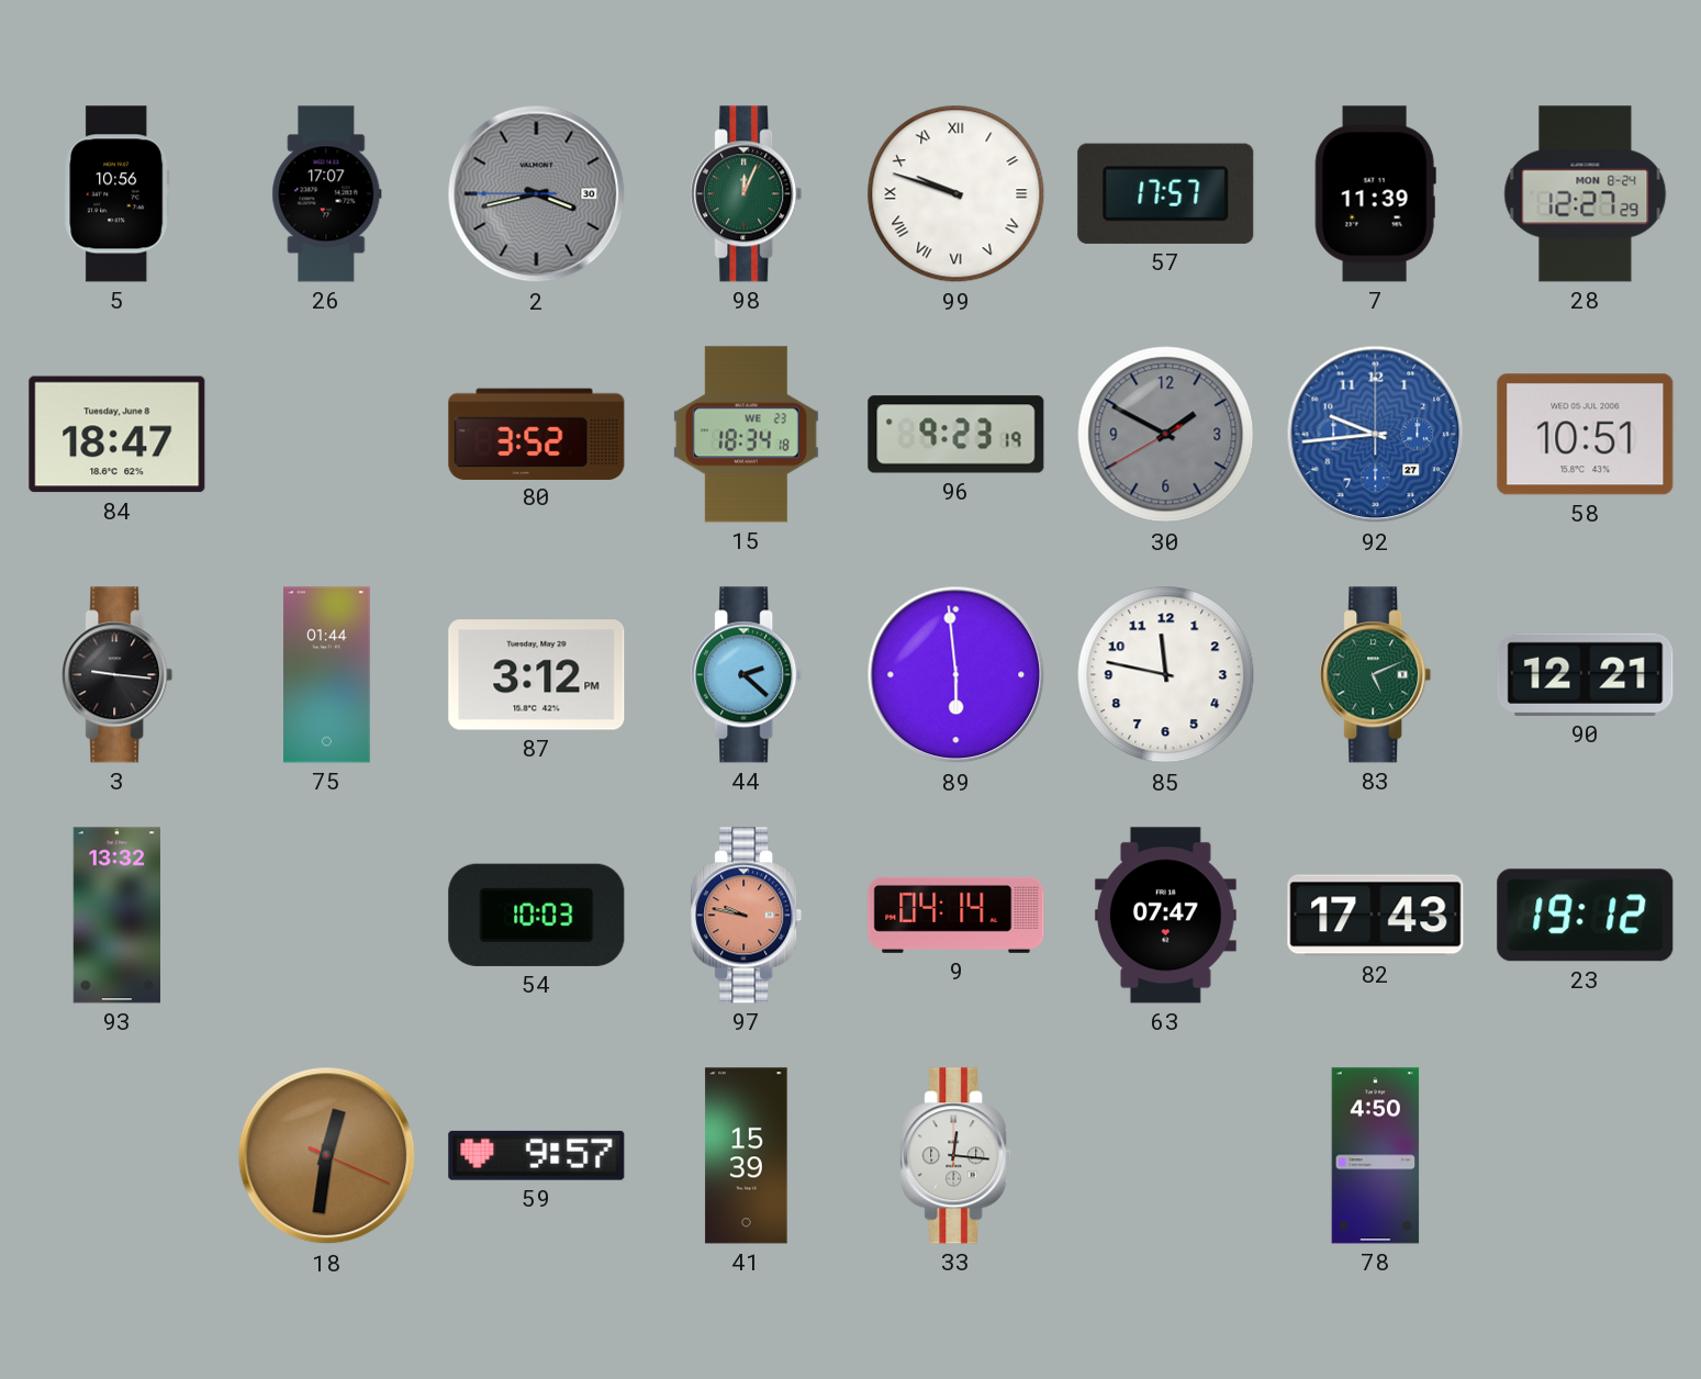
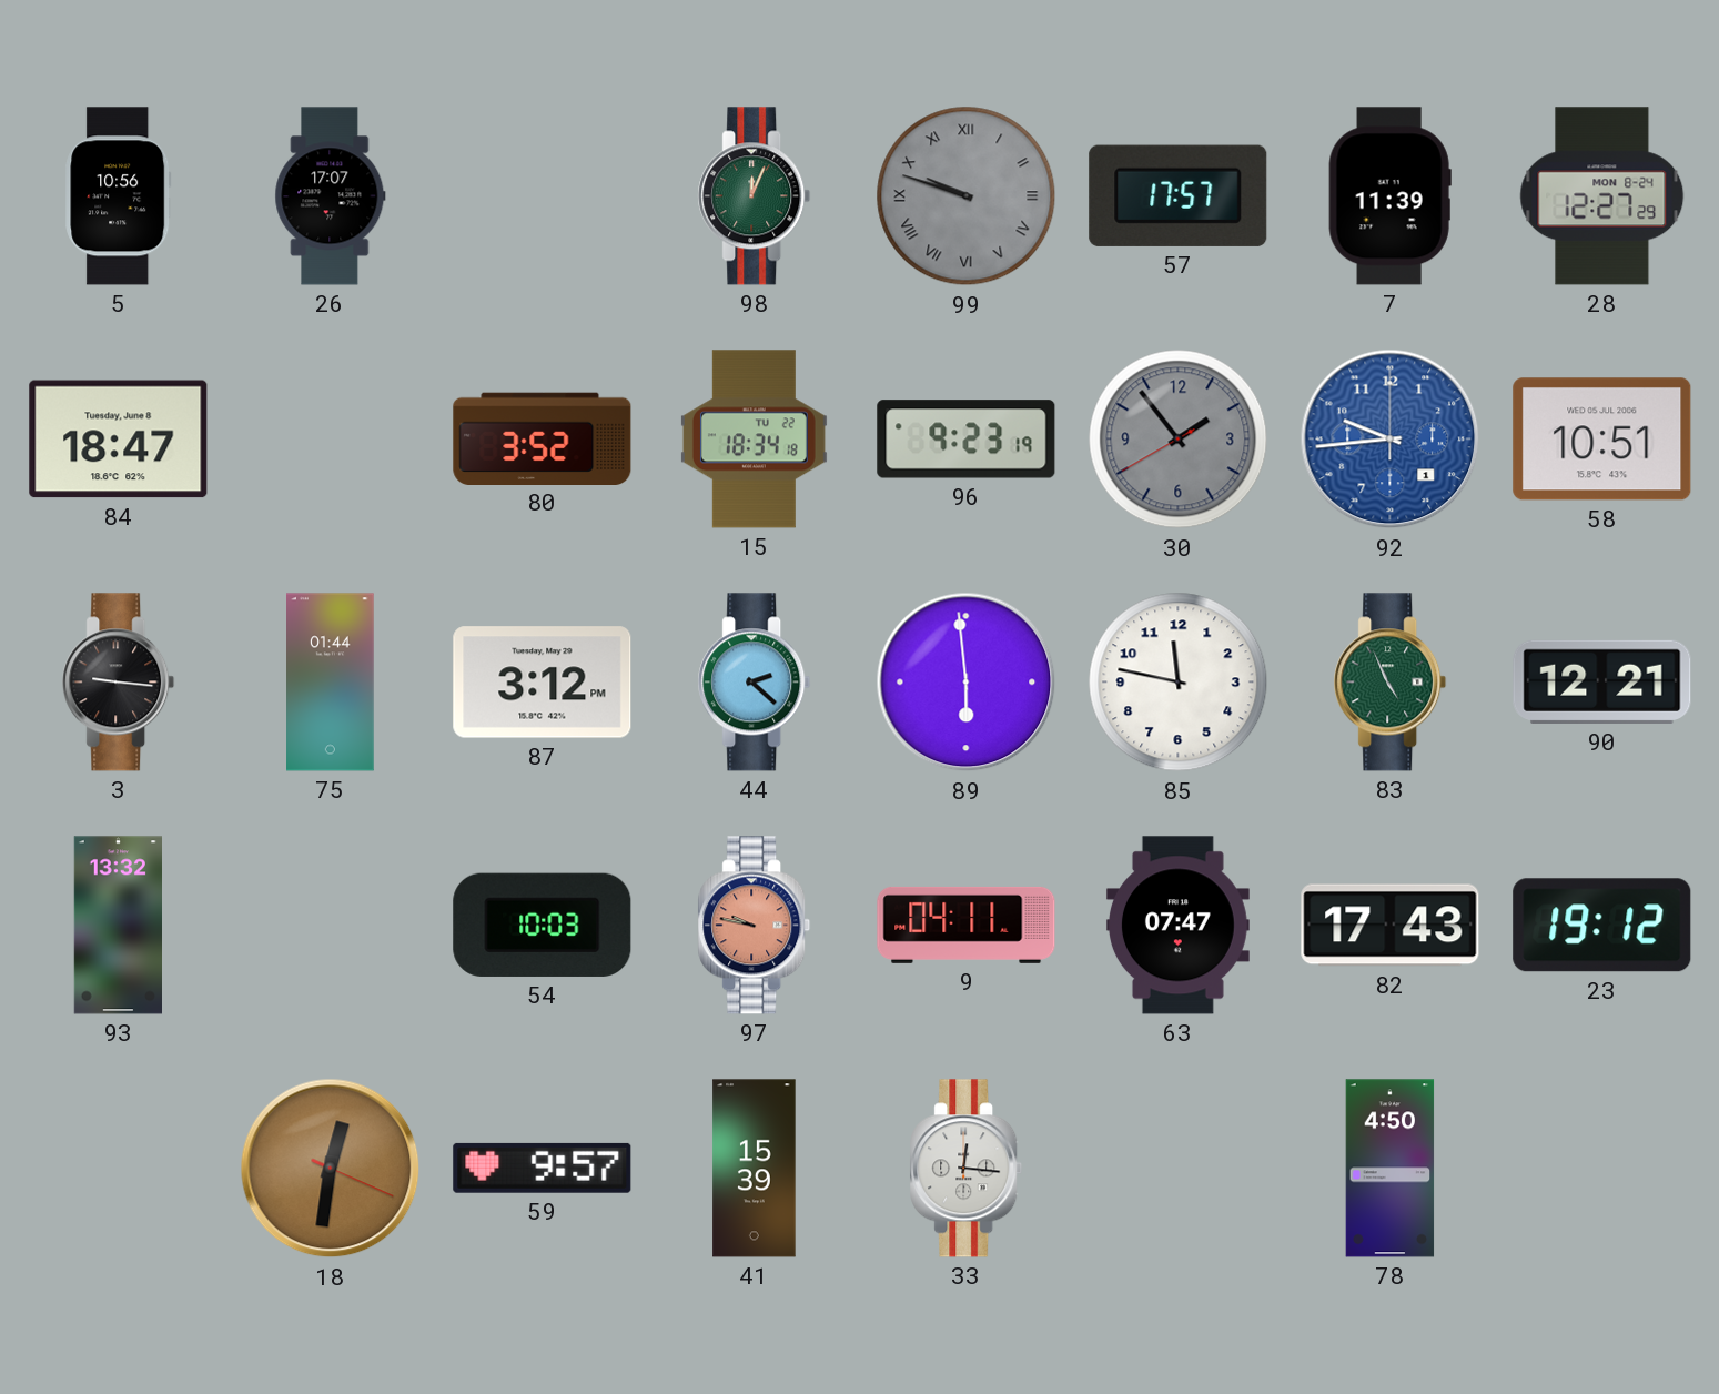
2: 3:42 -> none
99 dial: white -> grey
15 date: WE 23 -> TU 22
30: 1:49 -> 1:53
92 date: 27 -> 1
83: 5:11 -> 4:56
9: 04:14 -> 04:11
